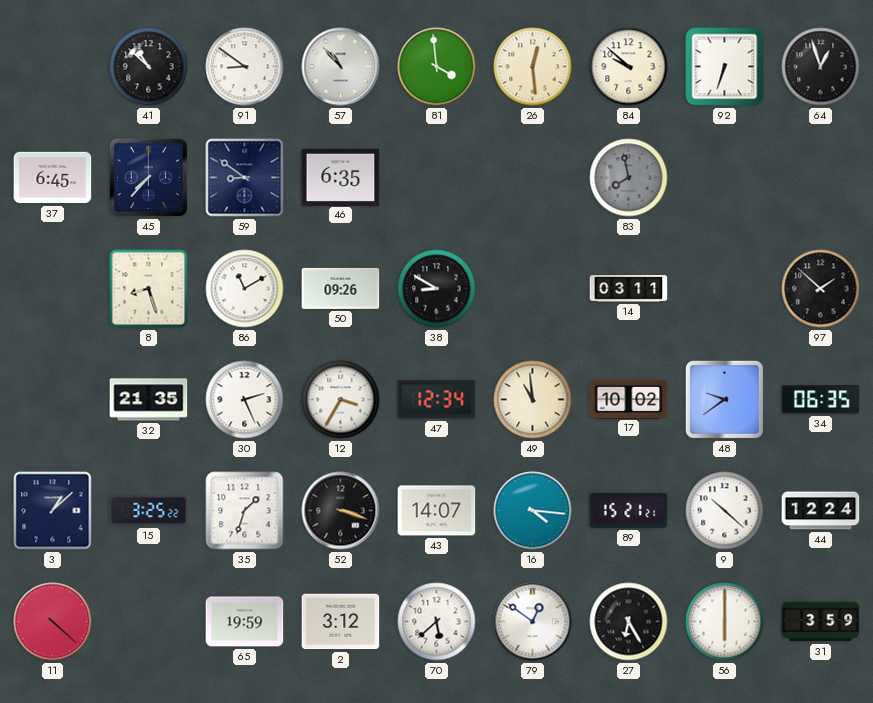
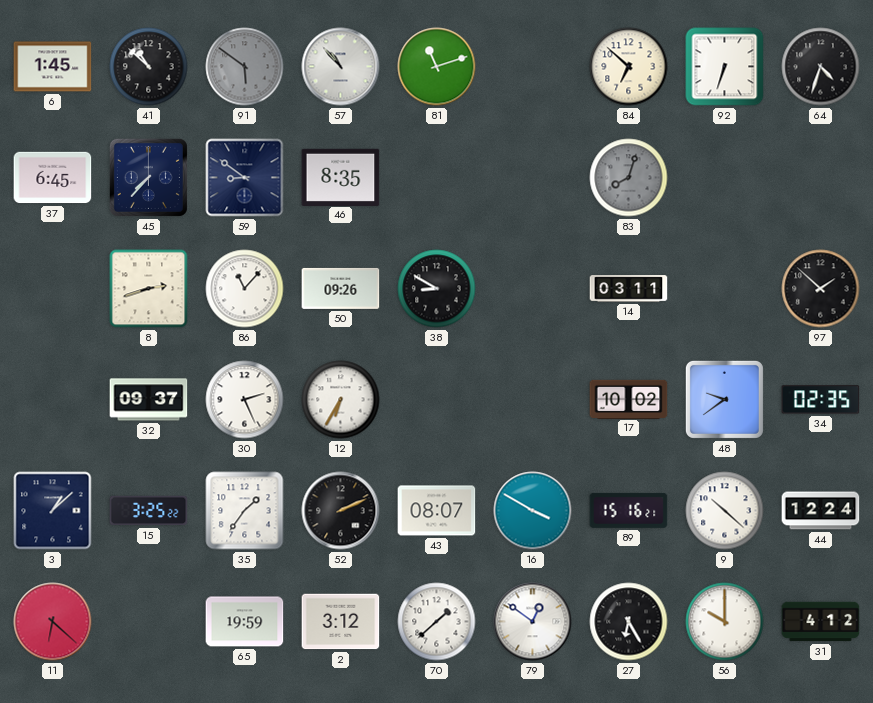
6: none -> 1:45
91: 8:51 -> 5:51
91 dial: white -> grey
81: 3:59 -> 11:12
26: 12:29 -> none
84: 9:52 -> 6:52
64: 12:57 -> 4:33
46: 6:35 -> 8:35
83: 7:58 -> 8:03
8: 8:27 -> 2:42
86: 11:10 -> 11:07
32: 21:35 -> 09:37
12: 3:35 -> 6:35
47: 12:34 -> none
49: 10:59 -> none
34: 06:35 -> 02:35
35: 1:33 -> 1:36
52: 3:18 -> 2:11
43: 14:07 -> 08:07
16: 4:16 -> 3:50
89: 15:21 -> 15:16
11: 4:22 -> 6:22
70: 5:38 -> 1:38
56: 6:00 -> 10:00
31: 3:59 -> 4:12
